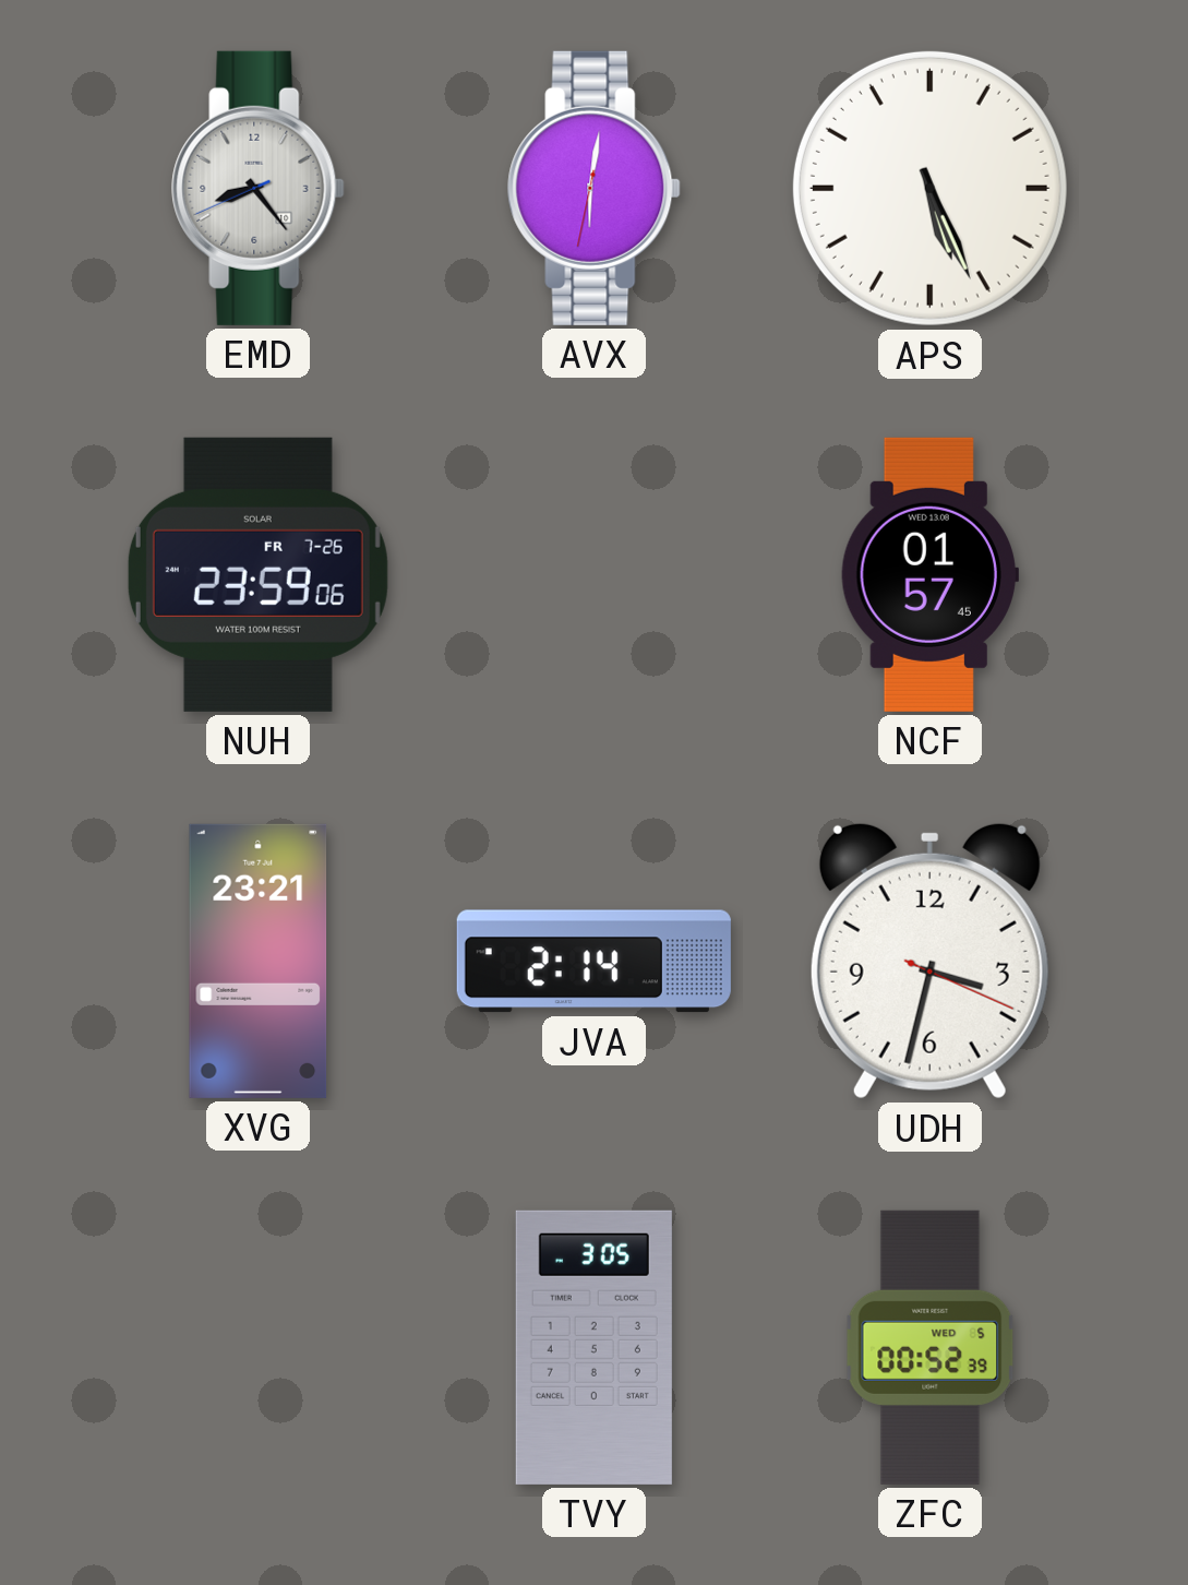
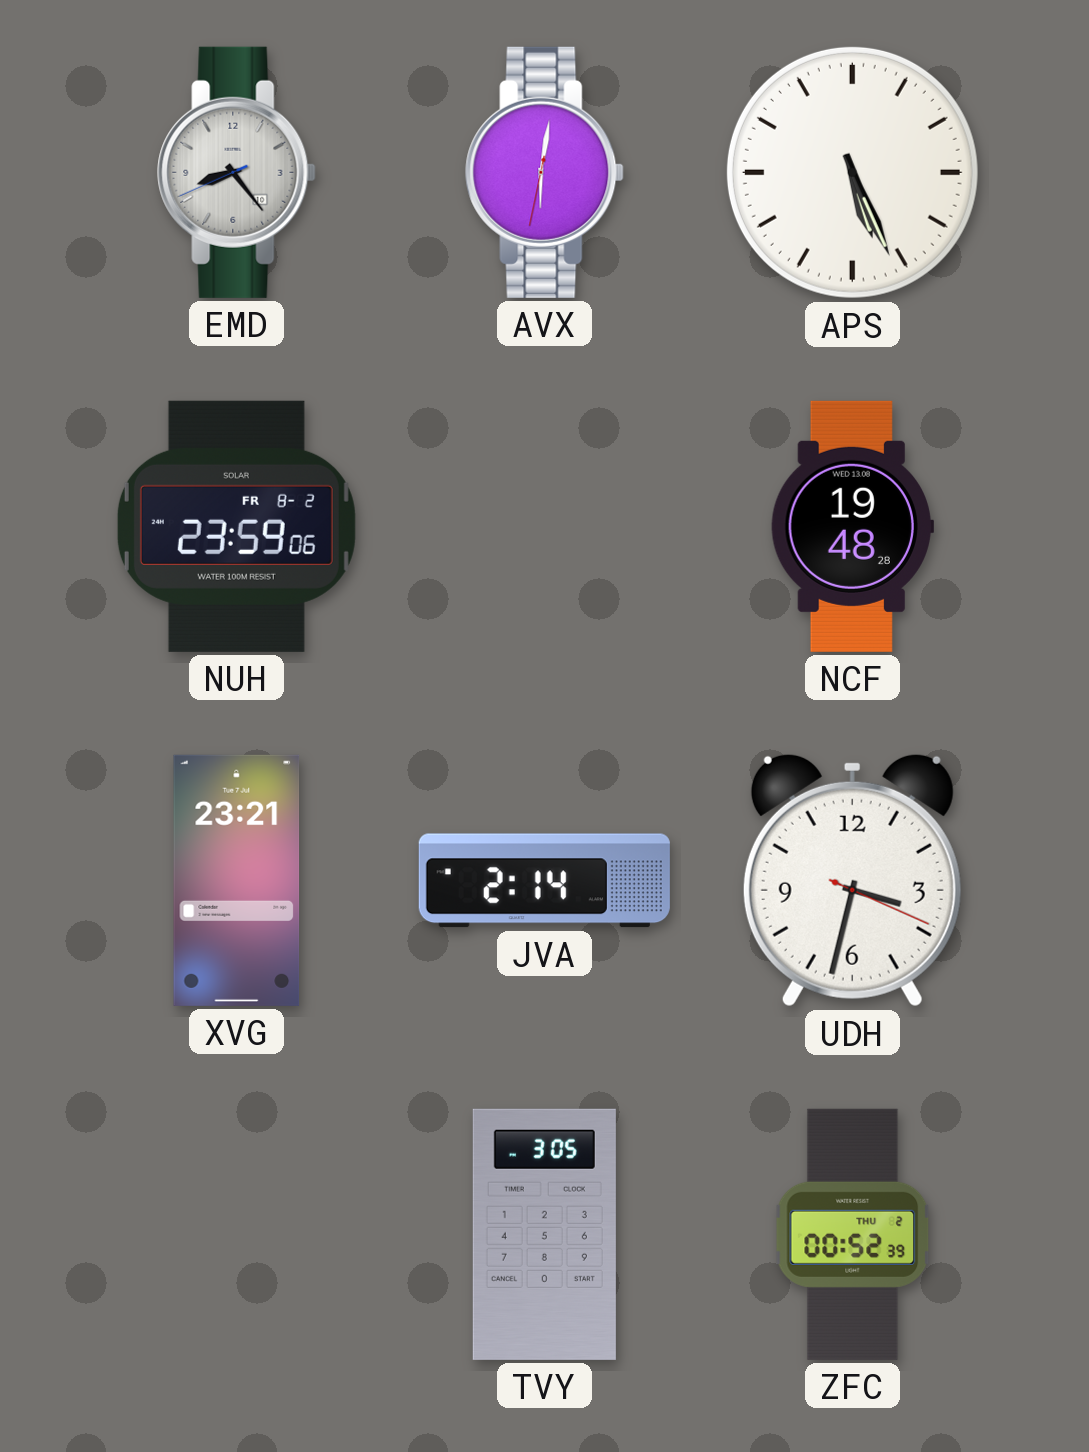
NUH date: FR 7-26 -> FR 8-2
NCF: 01:57 -> 19:48
ZFC date: WED 5 -> THU 2
